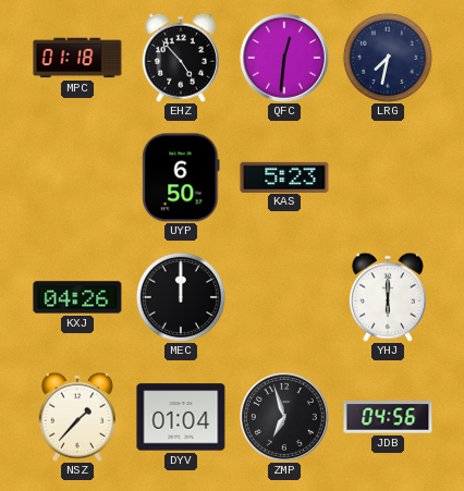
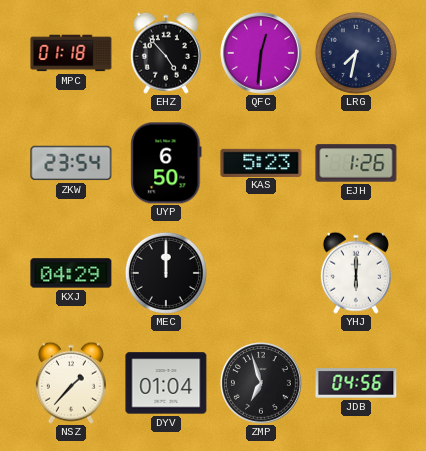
ZKW: none -> 23:54
EJH: none -> 1:26
KXJ: 04:26 -> 04:29
